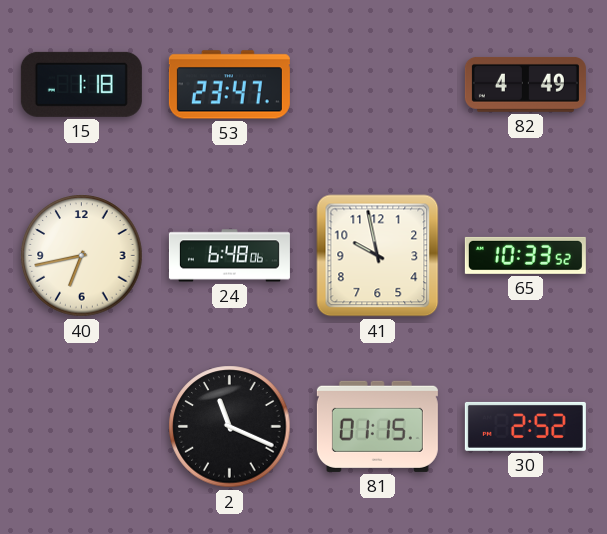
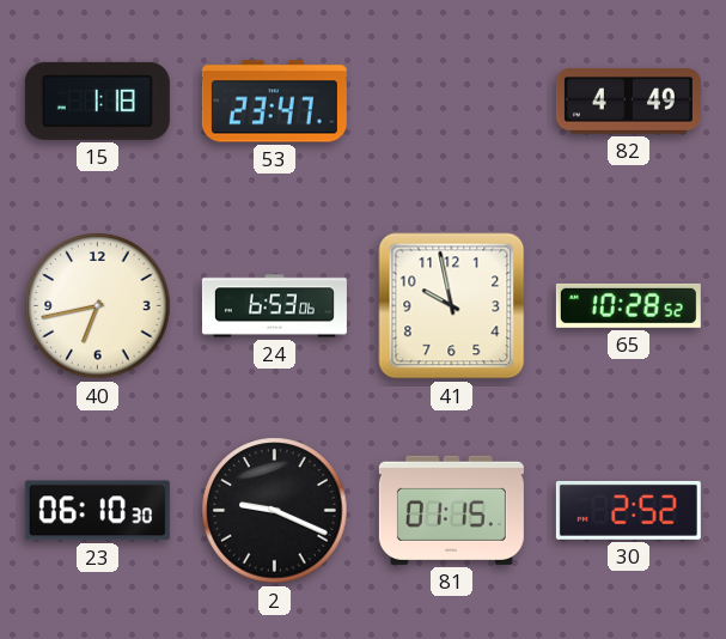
24: 6:48 -> 6:53
65: 10:33 -> 10:28
23: none -> 06:10
2: 11:19 -> 9:19
